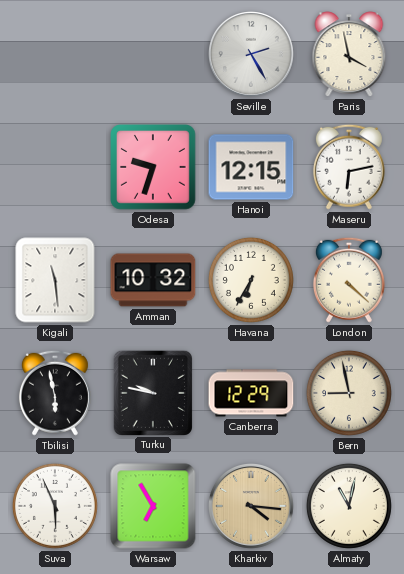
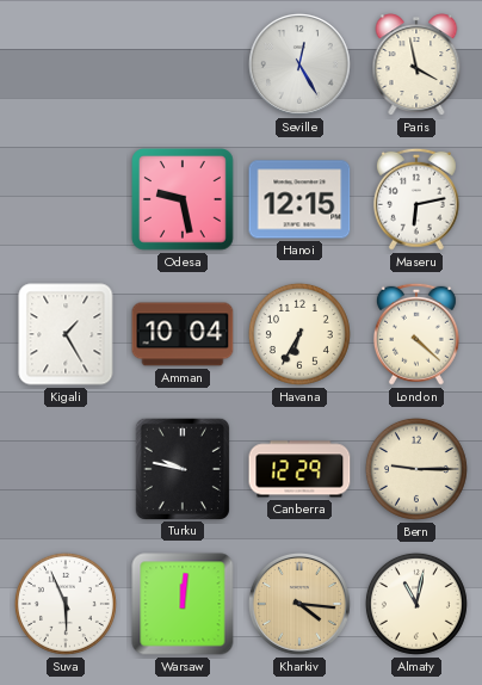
Seville: 2:25 -> 12:25
Odesa: 9:33 -> 9:28
Kigali: 11:29 -> 1:25
Amman: 10:32 -> 10:04
Tbilisi: 5:58 -> none
Bern: 8:58 -> 9:15
Warsaw: 6:55 -> 12:01
